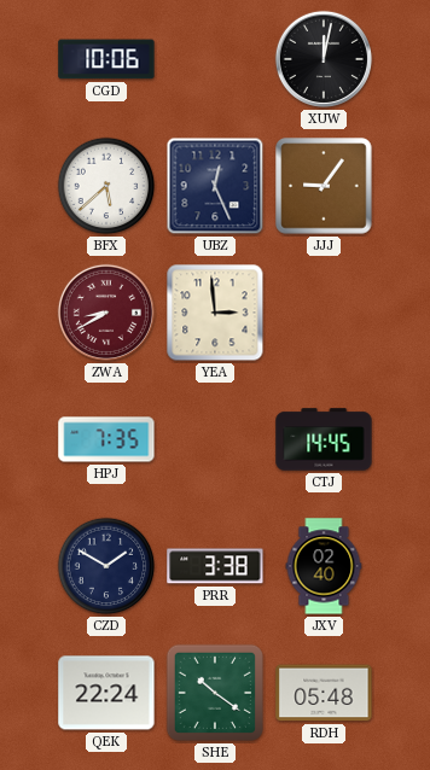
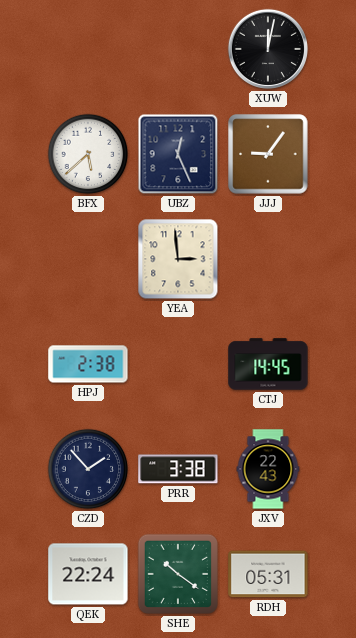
CGD: 10:06 -> none
ZWA: 8:40 -> none
HPJ: 7:35 -> 2:38
CZD: 1:50 -> 1:53
JXV: 02:40 -> 22:43
RDH: 05:48 -> 05:31
